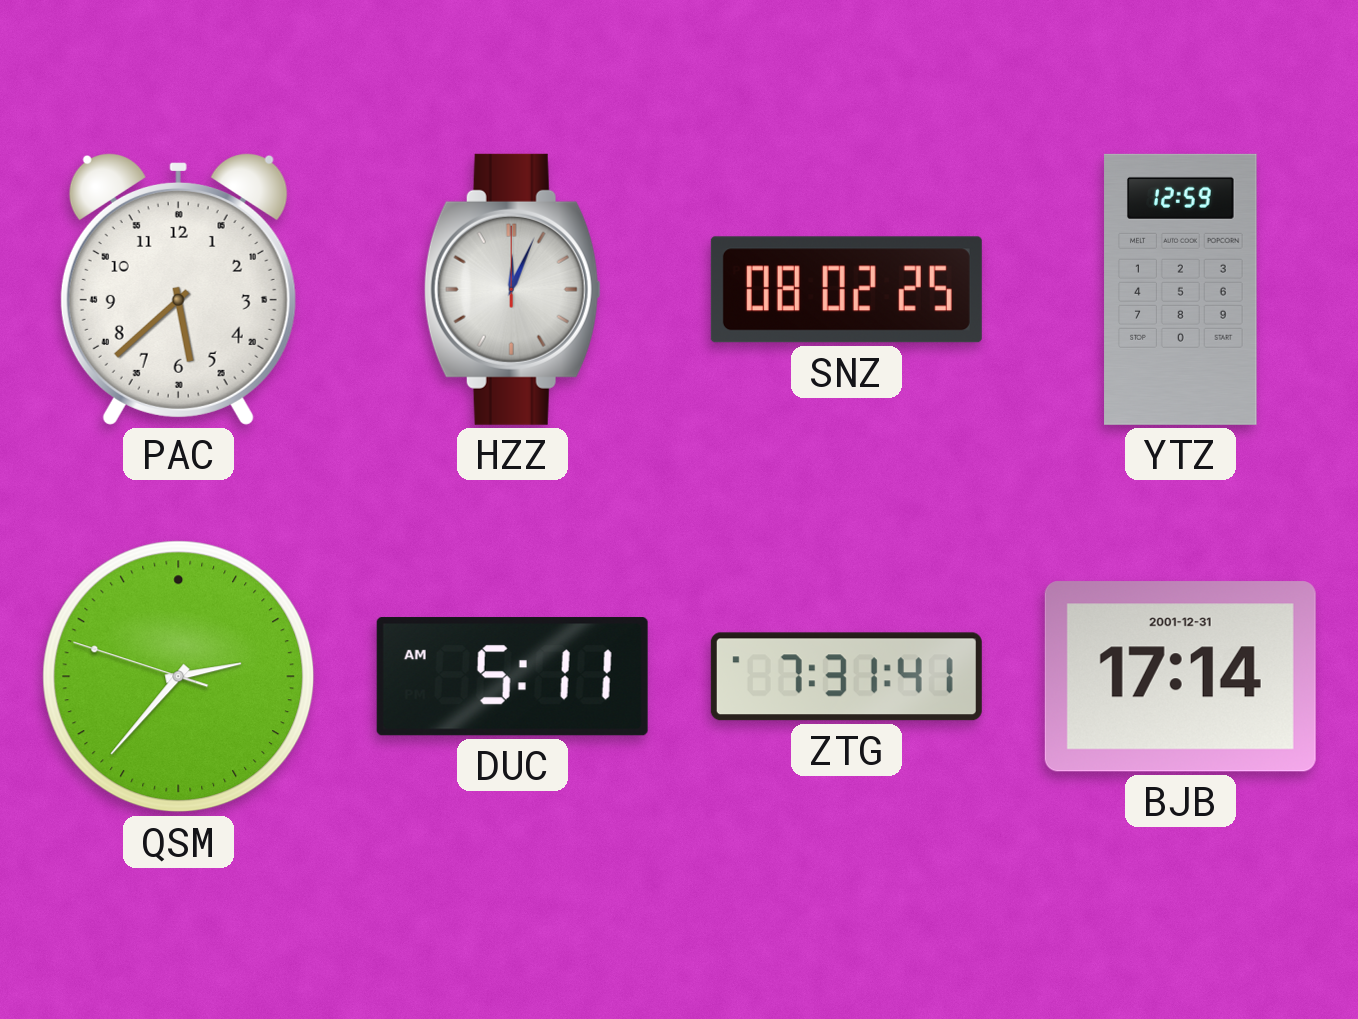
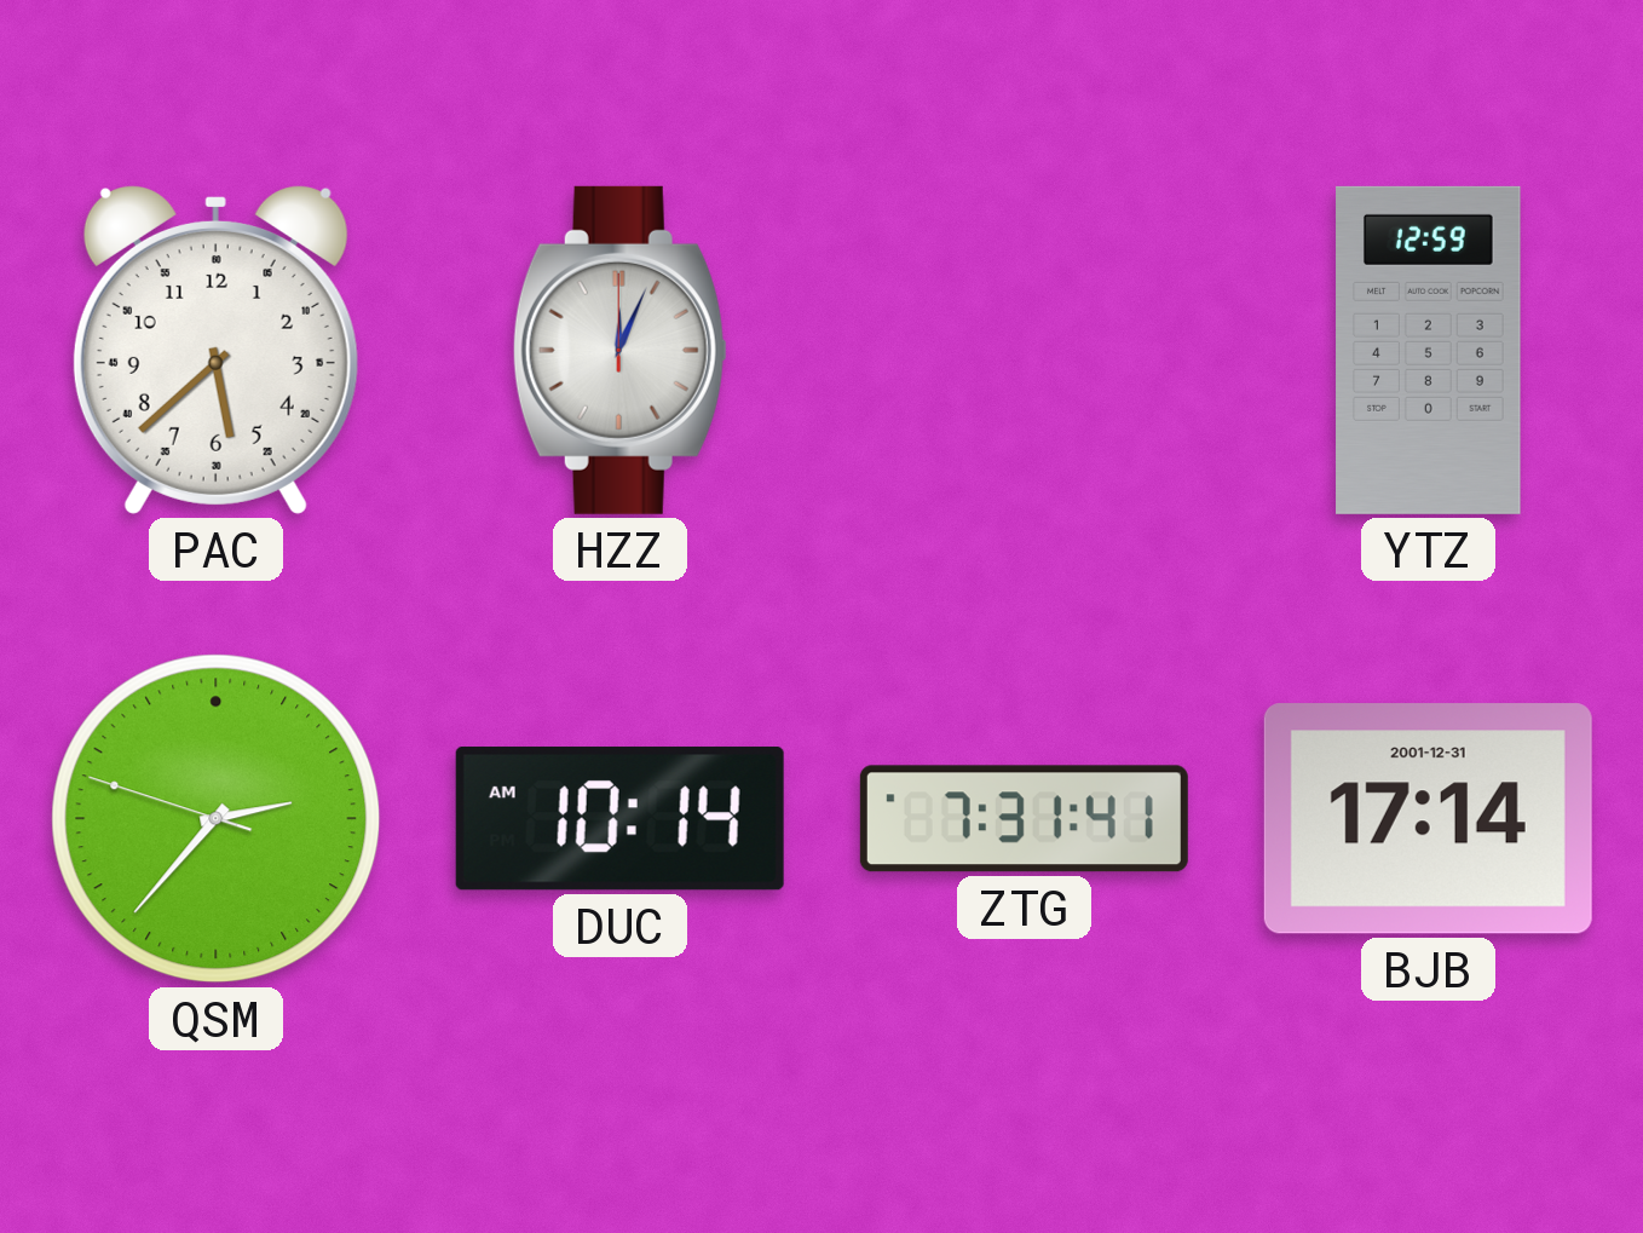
SNZ: 08:02 -> none
DUC: 5:11 -> 10:14
